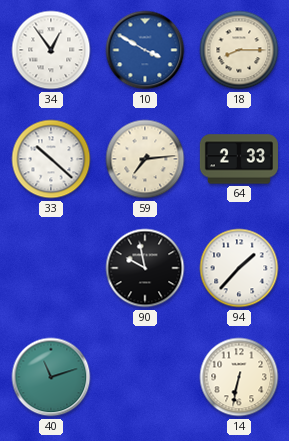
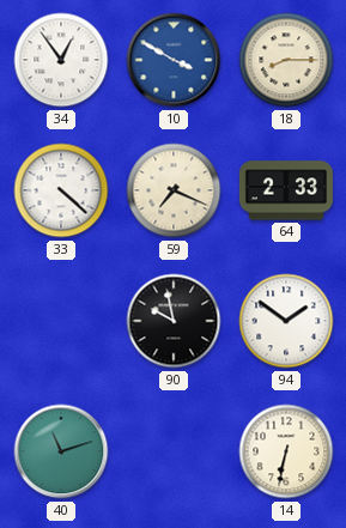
33: 10:22 -> 4:22
59: 7:14 -> 7:19
94: 1:37 -> 1:51
